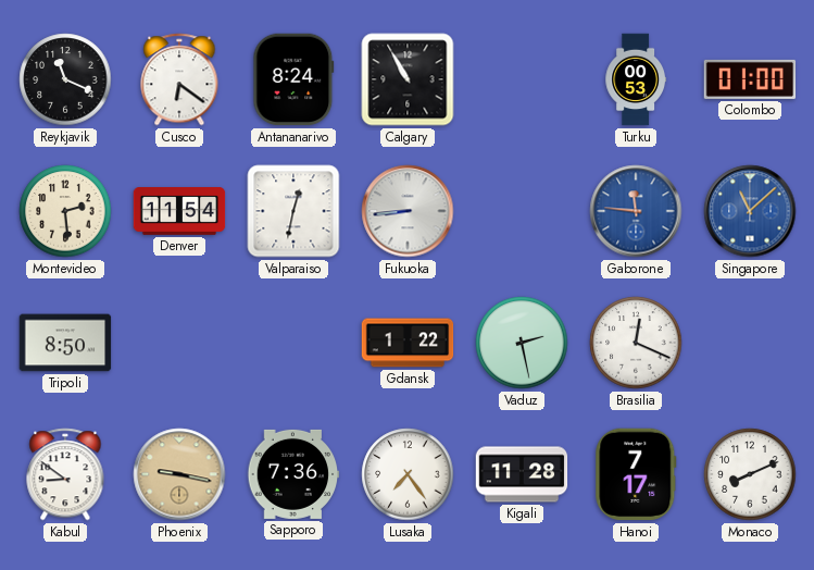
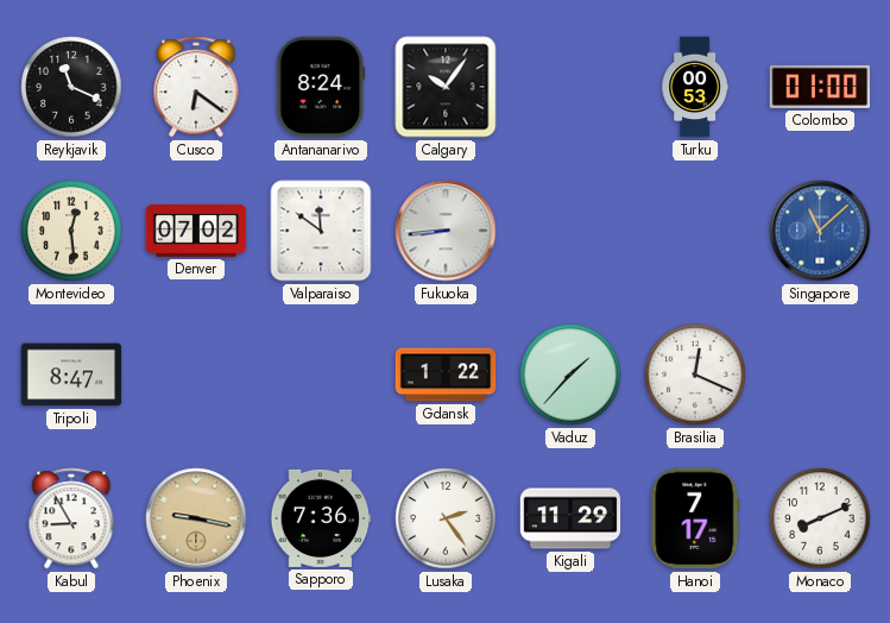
Calgary: 10:55 -> 10:06
Montevideo: 2:29 -> 12:29
Denver: 11:54 -> 07:02
Valparaiso: 12:32 -> 11:51
Gaborone: 11:46 -> none
Tripoli: 8:50 -> 8:47
Vaduz: 2:28 -> 1:37
Kabul: 8:51 -> 8:55
Lusaka: 7:24 -> 2:24
Kigali: 11:28 -> 11:29
